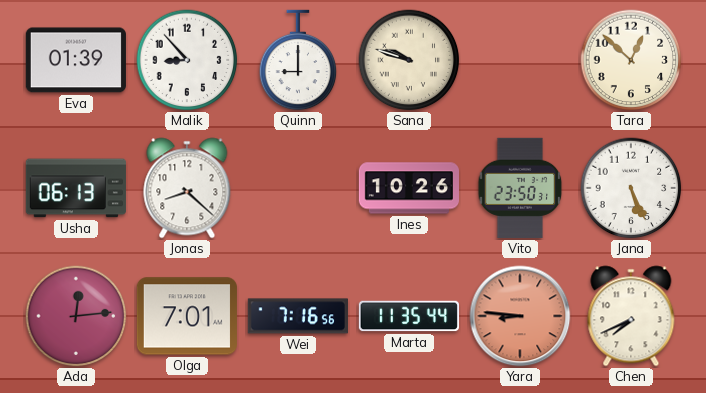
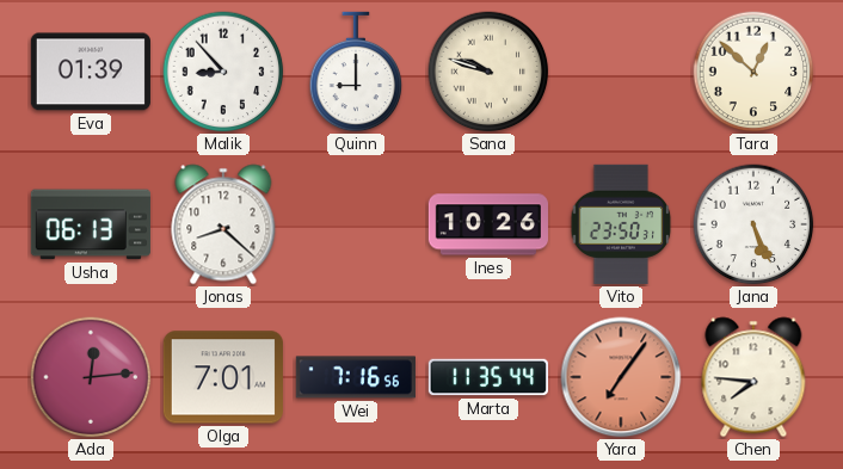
Yara: 8:46 -> 7:06
Chen: 7:41 -> 7:46
